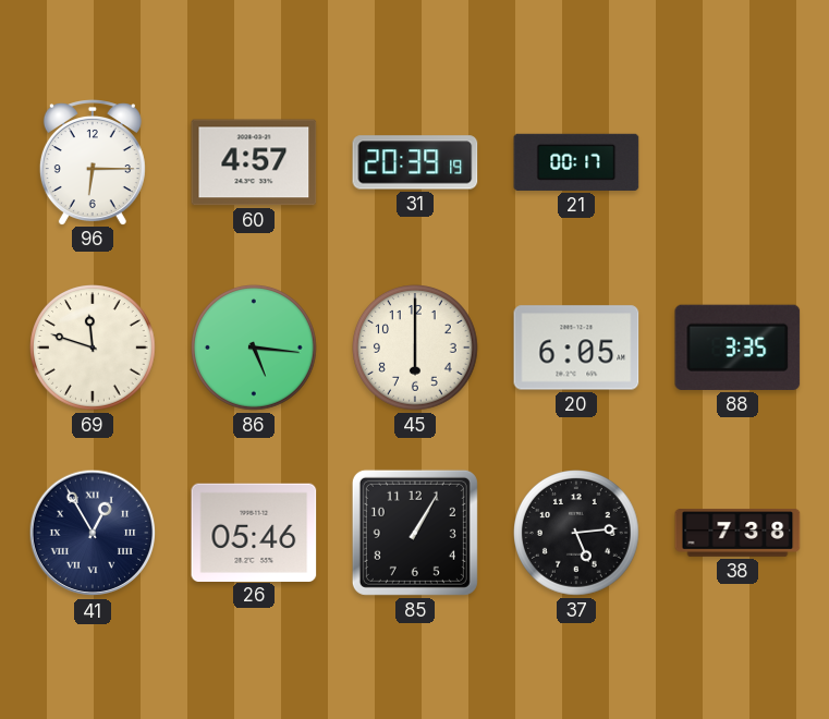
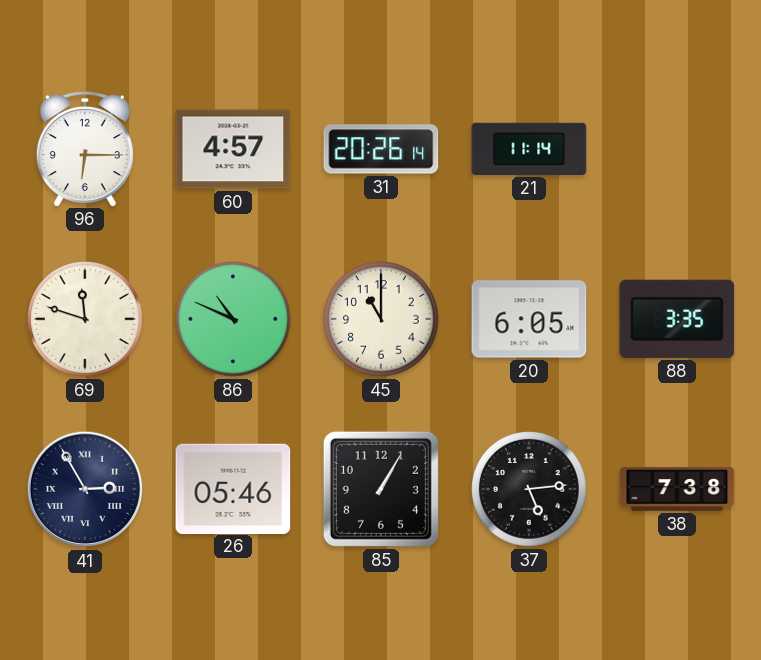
31: 20:39 -> 20:26
21: 00:17 -> 11:14
86: 5:16 -> 10:49
45: 6:00 -> 11:00
41: 12:55 -> 2:55
